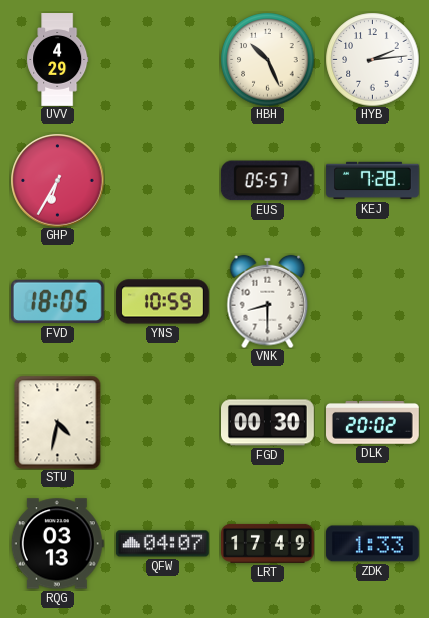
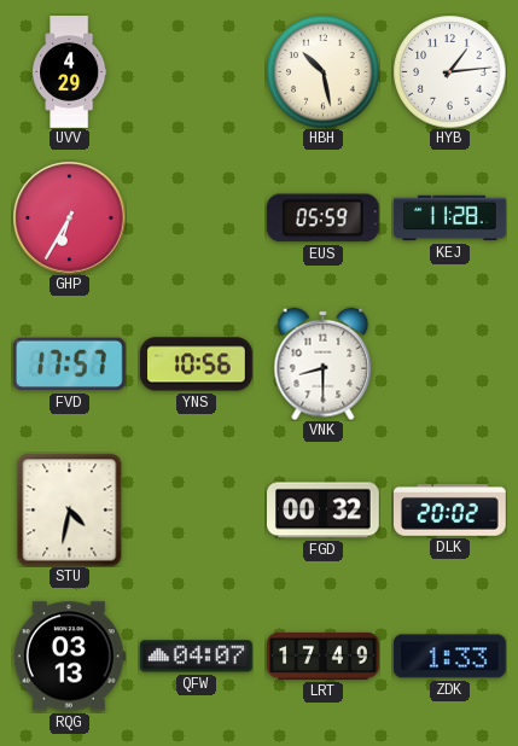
HBH: 10:26 -> 10:28
HYB: 2:14 -> 1:14
EUS: 05:57 -> 05:59
KEJ: 7:28 -> 11:28
FVD: 18:05 -> 17:57
YNS: 10:59 -> 10:56
FGD: 00:30 -> 00:32
